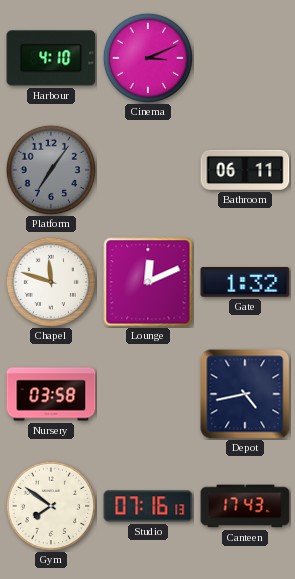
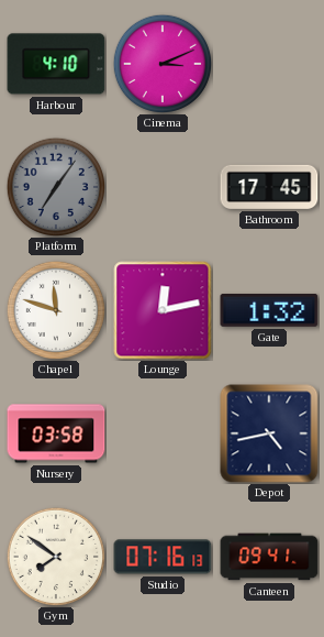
Bathroom: 06:11 -> 17:45
Lounge: 12:11 -> 12:13
Canteen: 17:43 -> 09:41
